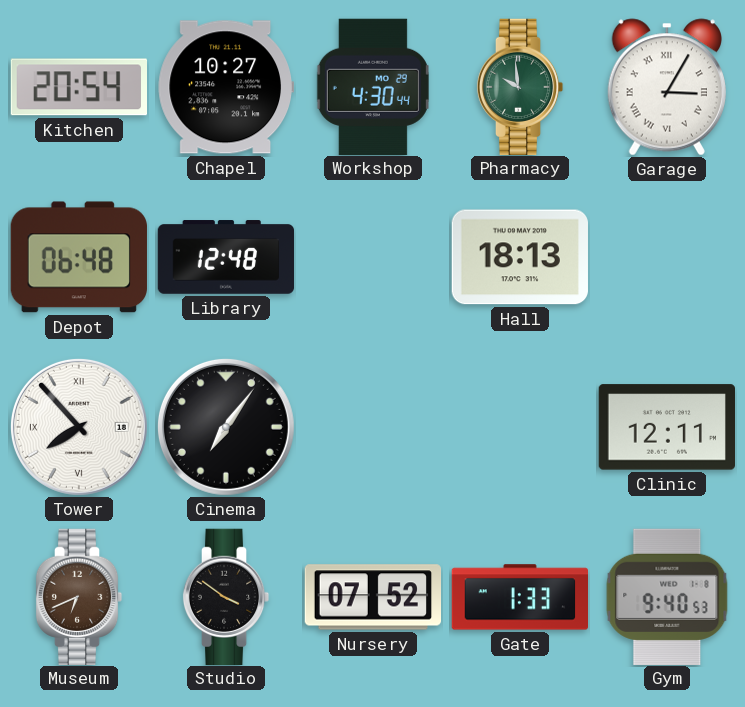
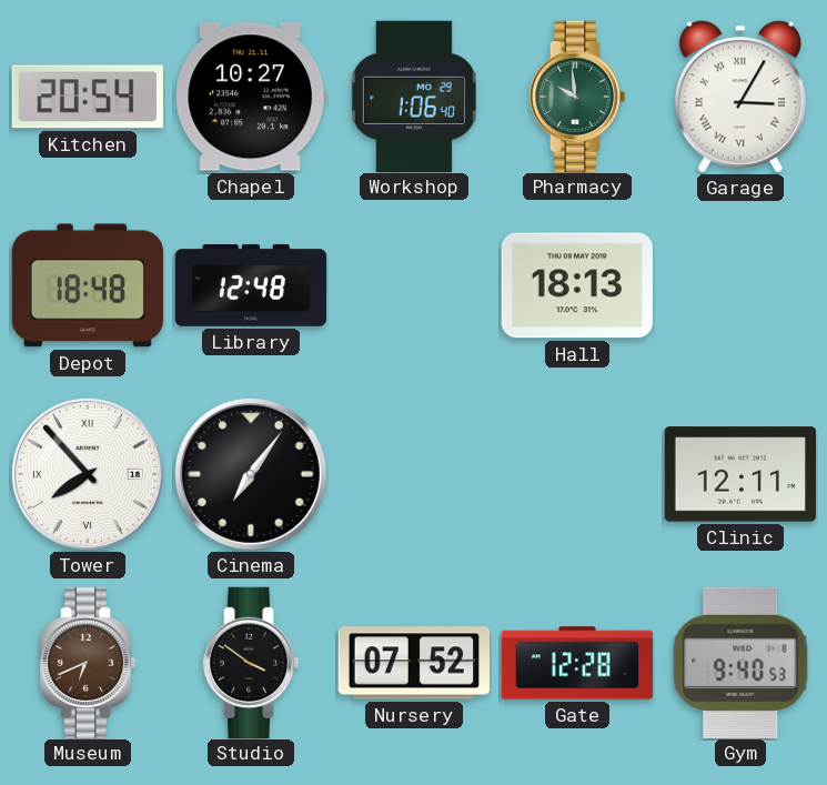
Workshop: 4:30 -> 1:06
Depot: 06:48 -> 18:48
Gate: 1:33 -> 12:28
